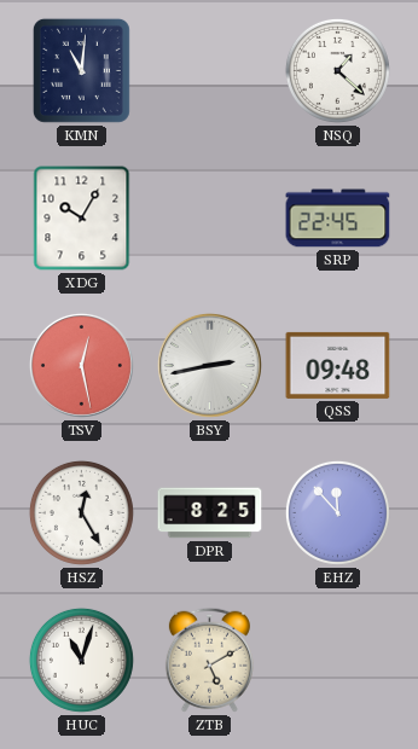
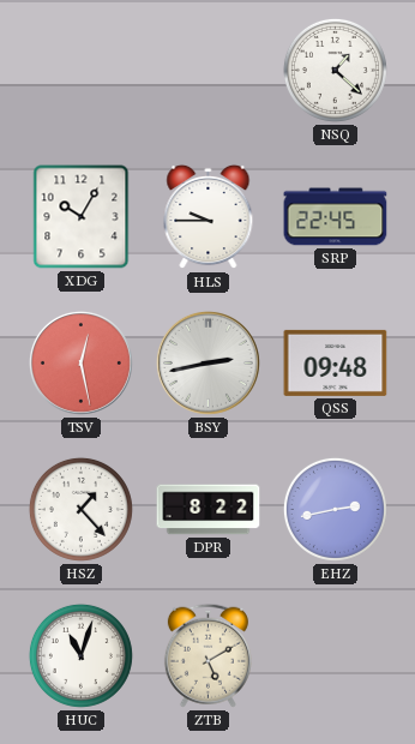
KMN: 11:01 -> none
HLS: none -> 9:45
HSZ: 12:25 -> 1:23
DPR: 8:25 -> 8:22
EHZ: 11:53 -> 2:43
